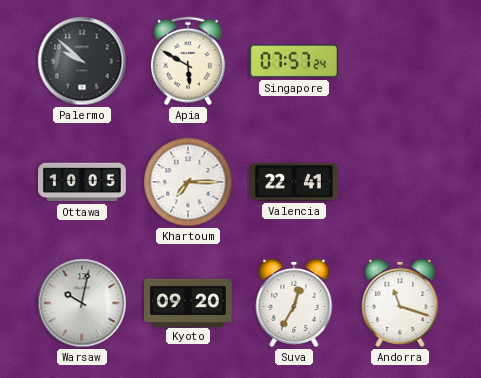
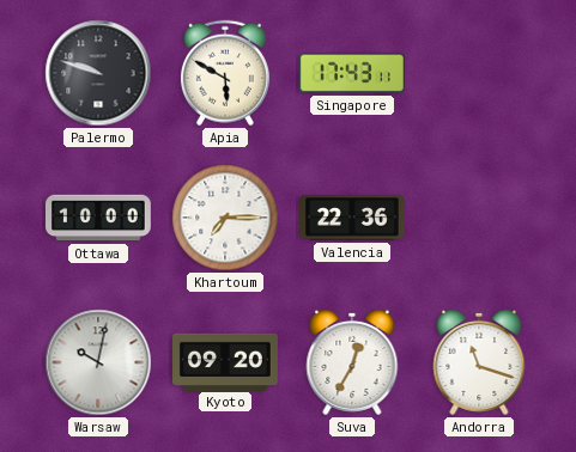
Palermo: 9:52 -> 9:48
Singapore: 07:57 -> 17:43
Ottawa: 10:05 -> 10:00
Valencia: 22:41 -> 22:36
